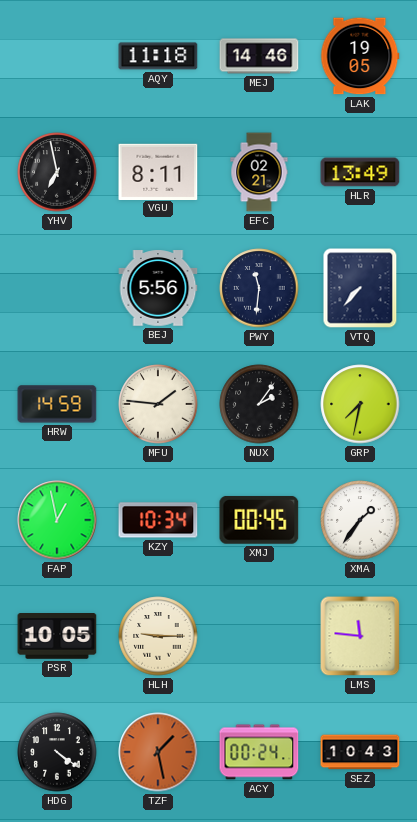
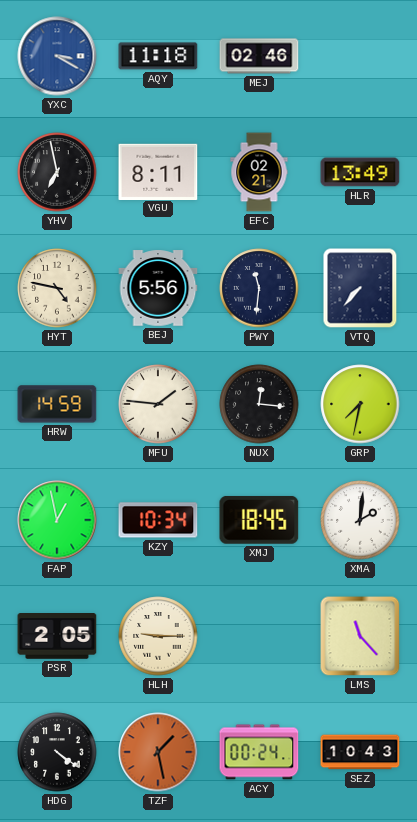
YXC: none -> 3:20
MEJ: 14:46 -> 02:46
LAK: 19:05 -> none
HYT: none -> 4:47
NUX: 2:06 -> 12:16
XMJ: 00:45 -> 18:45
XMA: 1:36 -> 2:01
PSR: 10:05 -> 2:05
LMS: 11:46 -> 11:23
